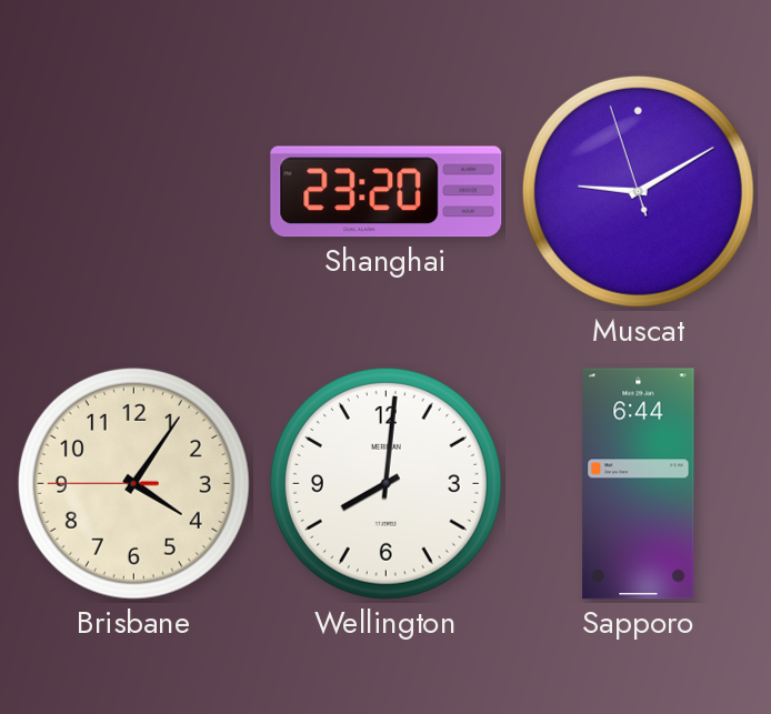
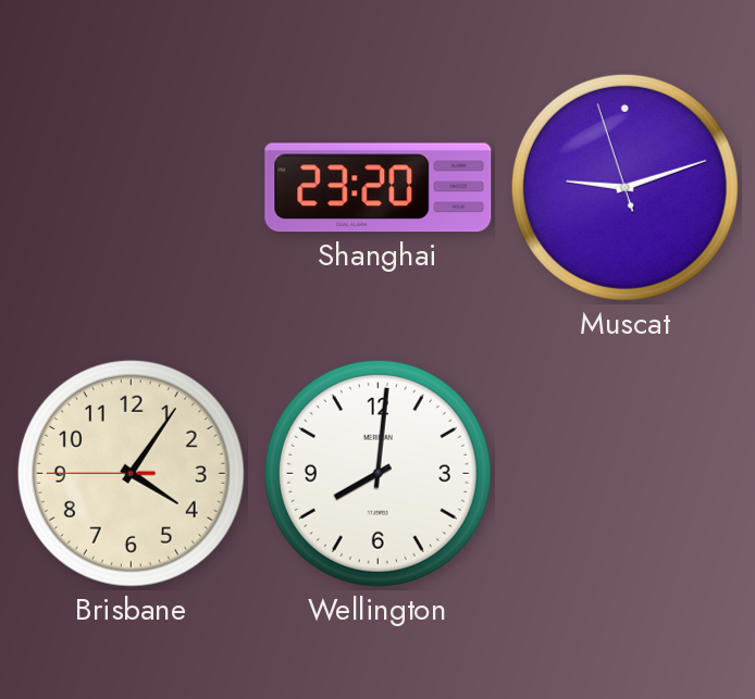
Muscat: 9:09 -> 9:11
Sapporo: 6:44 -> none
